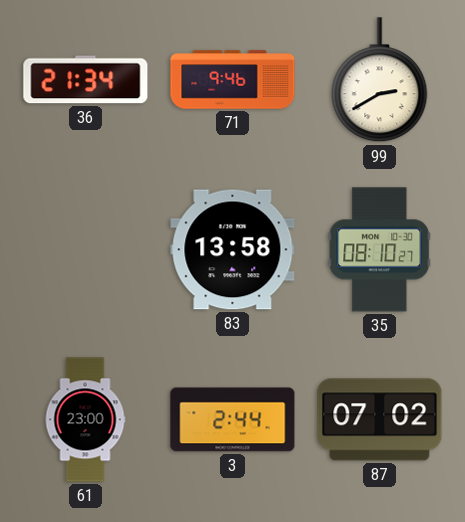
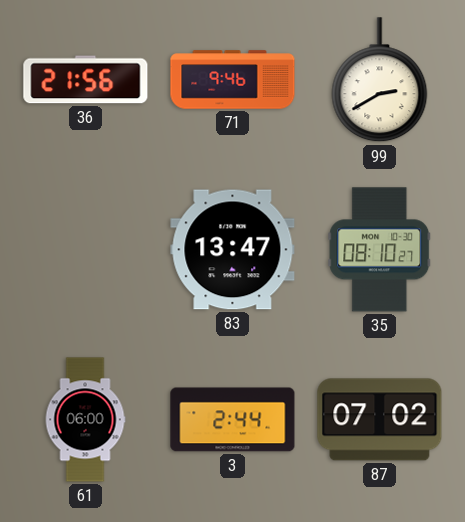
36: 21:34 -> 21:56
83: 13:58 -> 13:47
61: 23:00 -> 06:00
